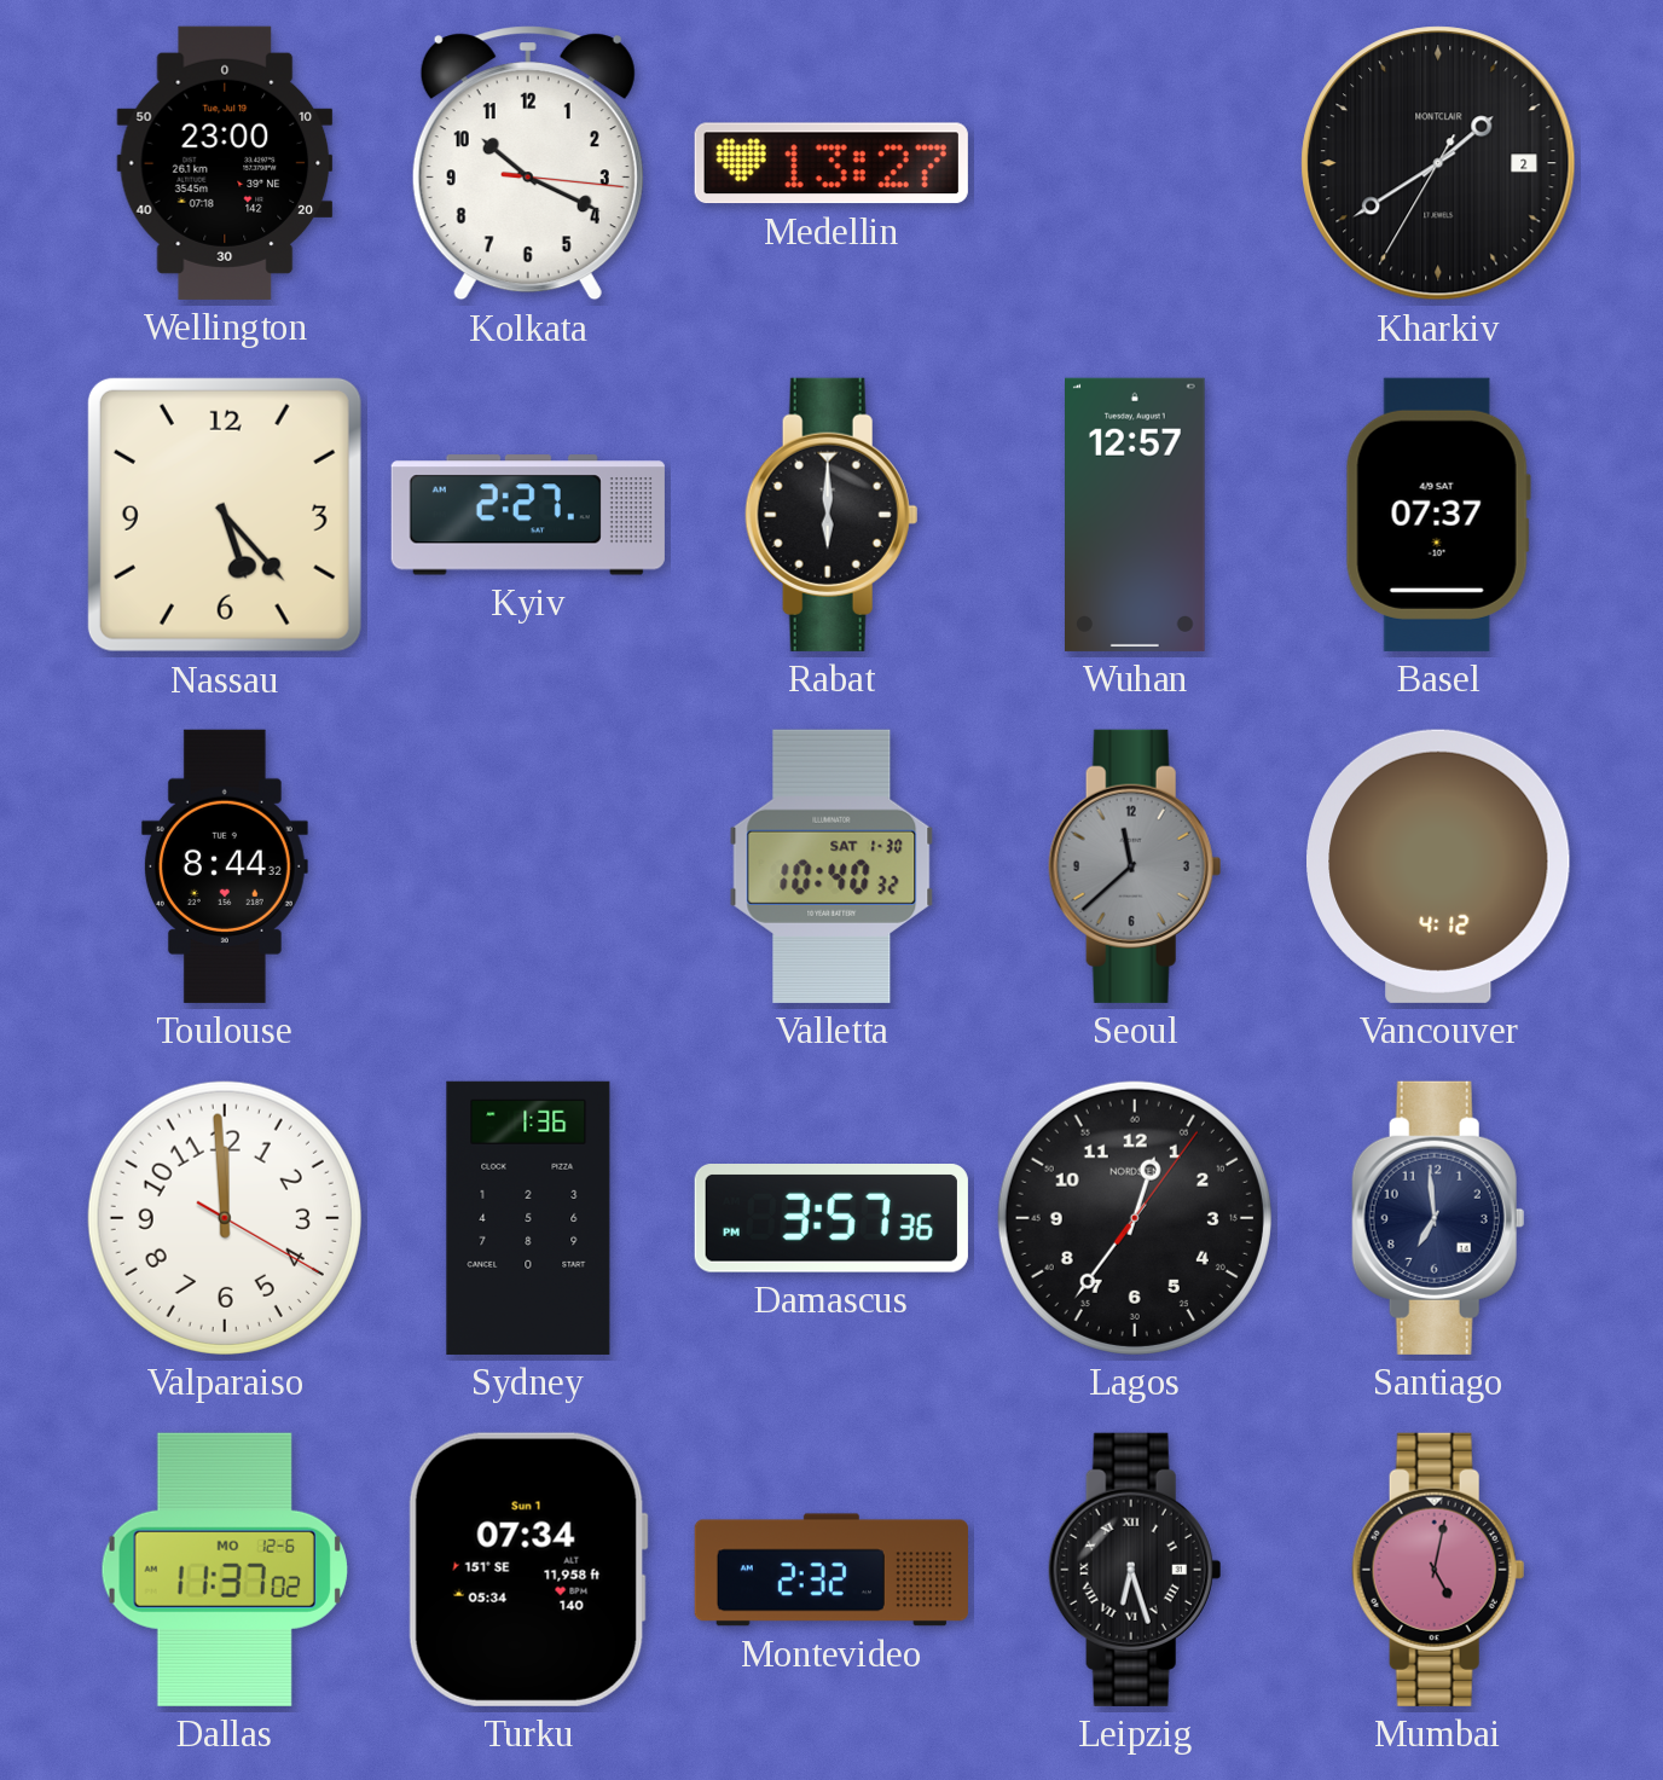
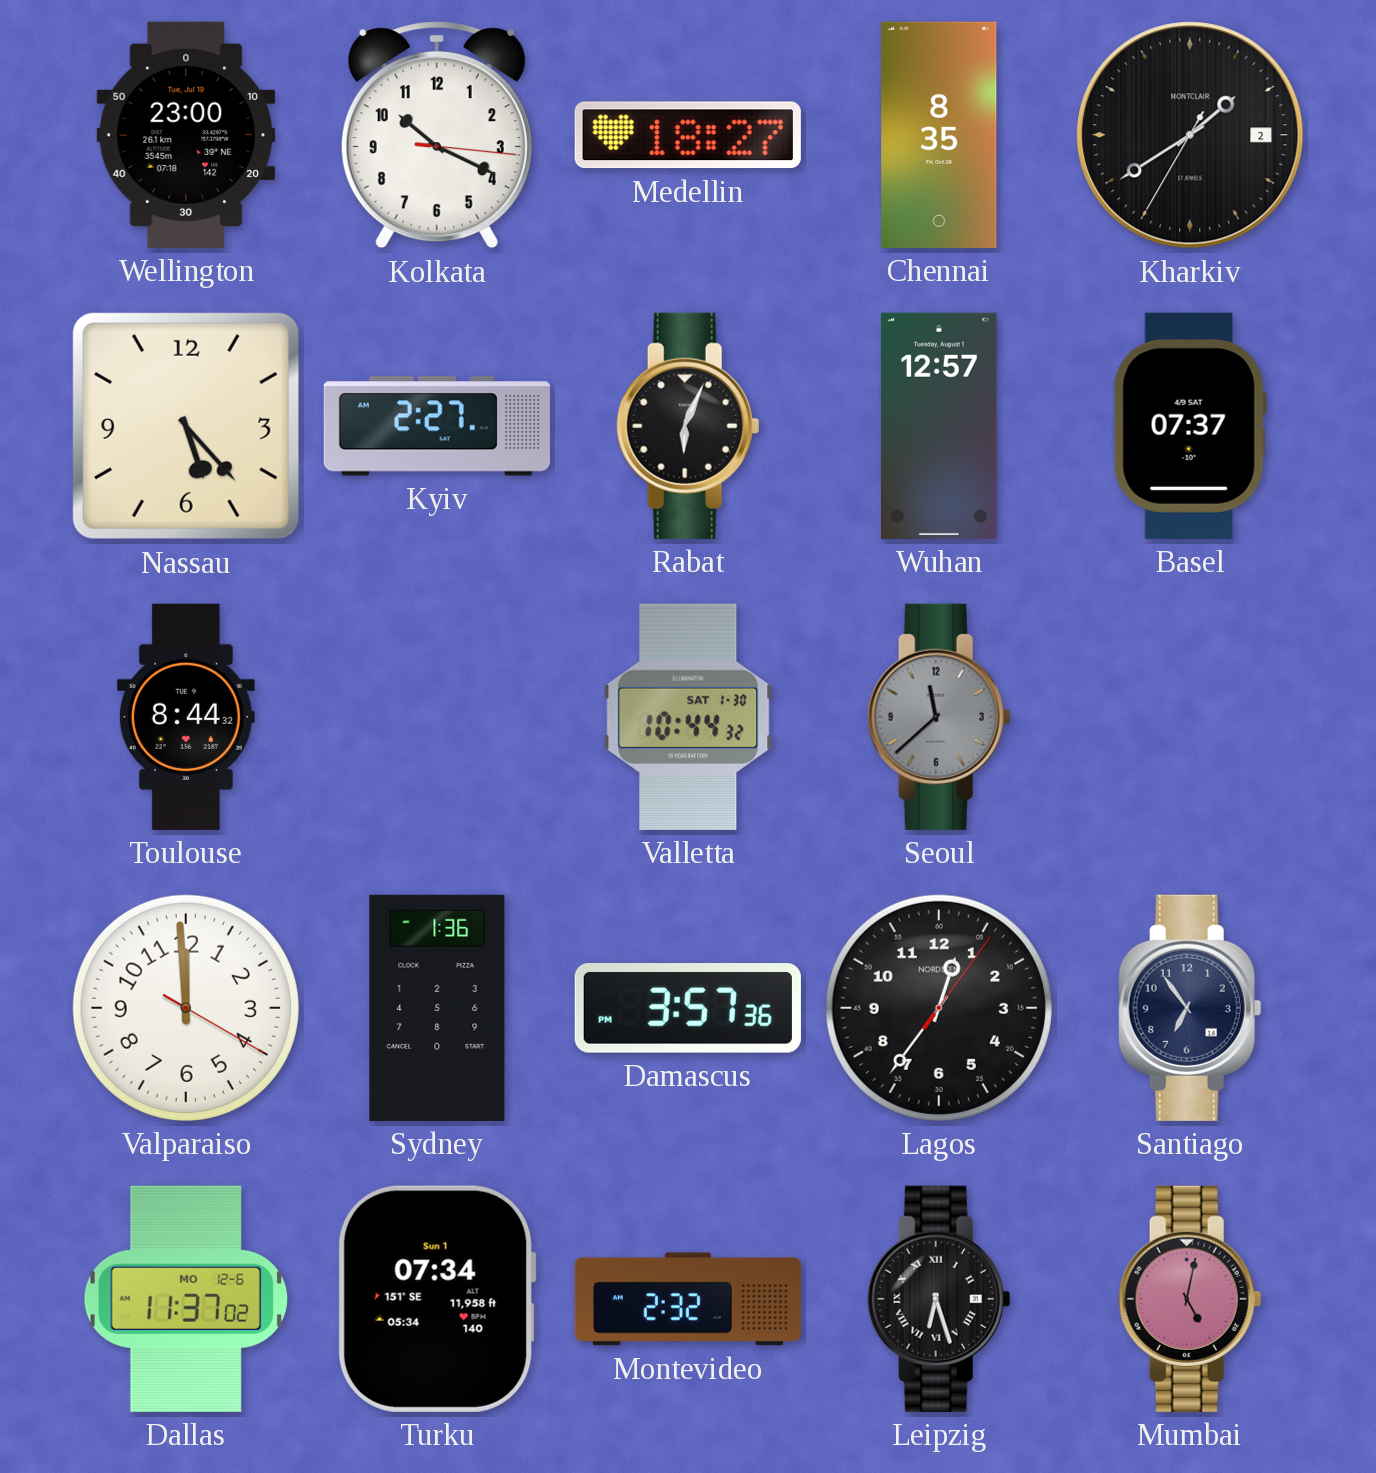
Medellin: 13:27 -> 18:27
Chennai: none -> 8:35
Rabat: 6:00 -> 6:04
Valletta: 10:40 -> 10:44
Vancouver: 4:12 -> none
Santiago: 6:59 -> 6:54
